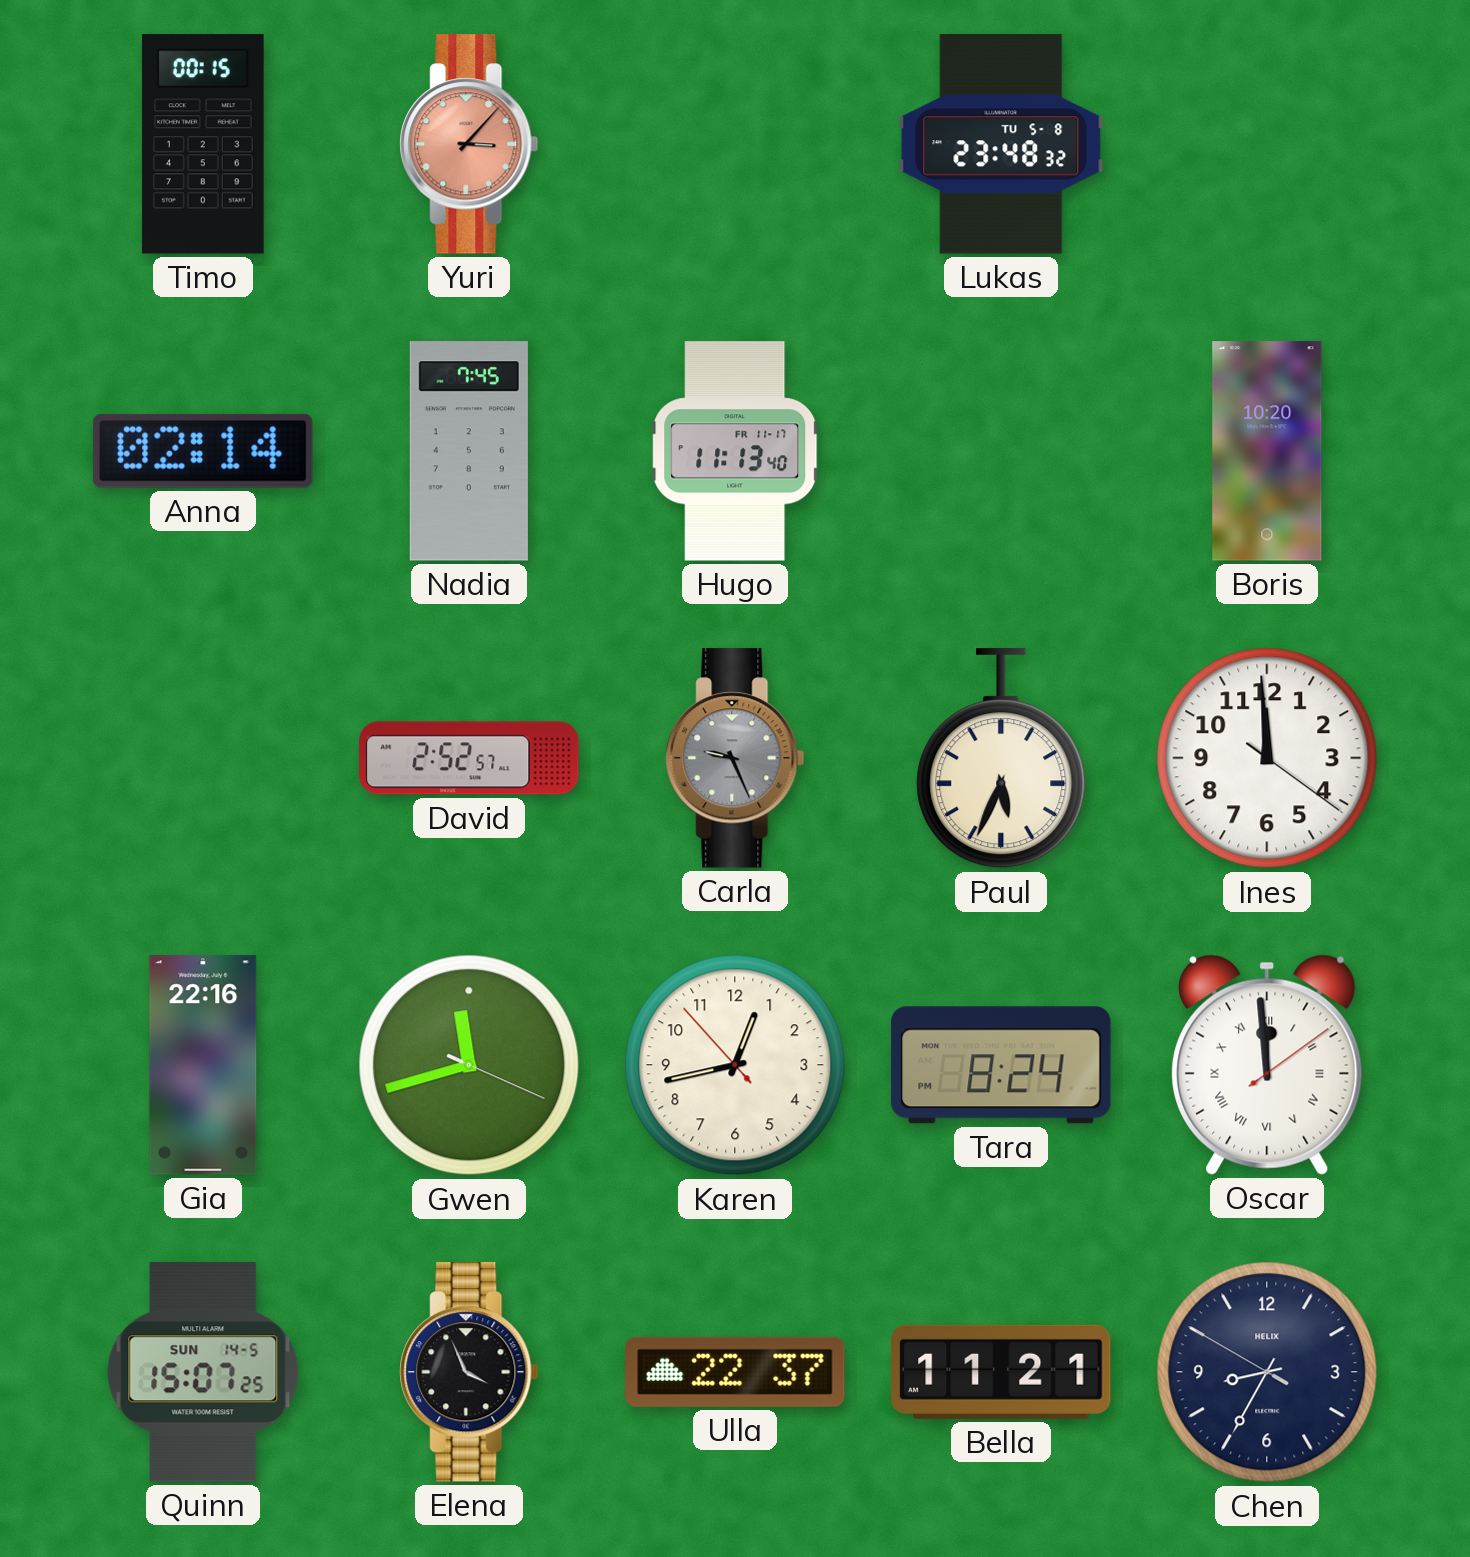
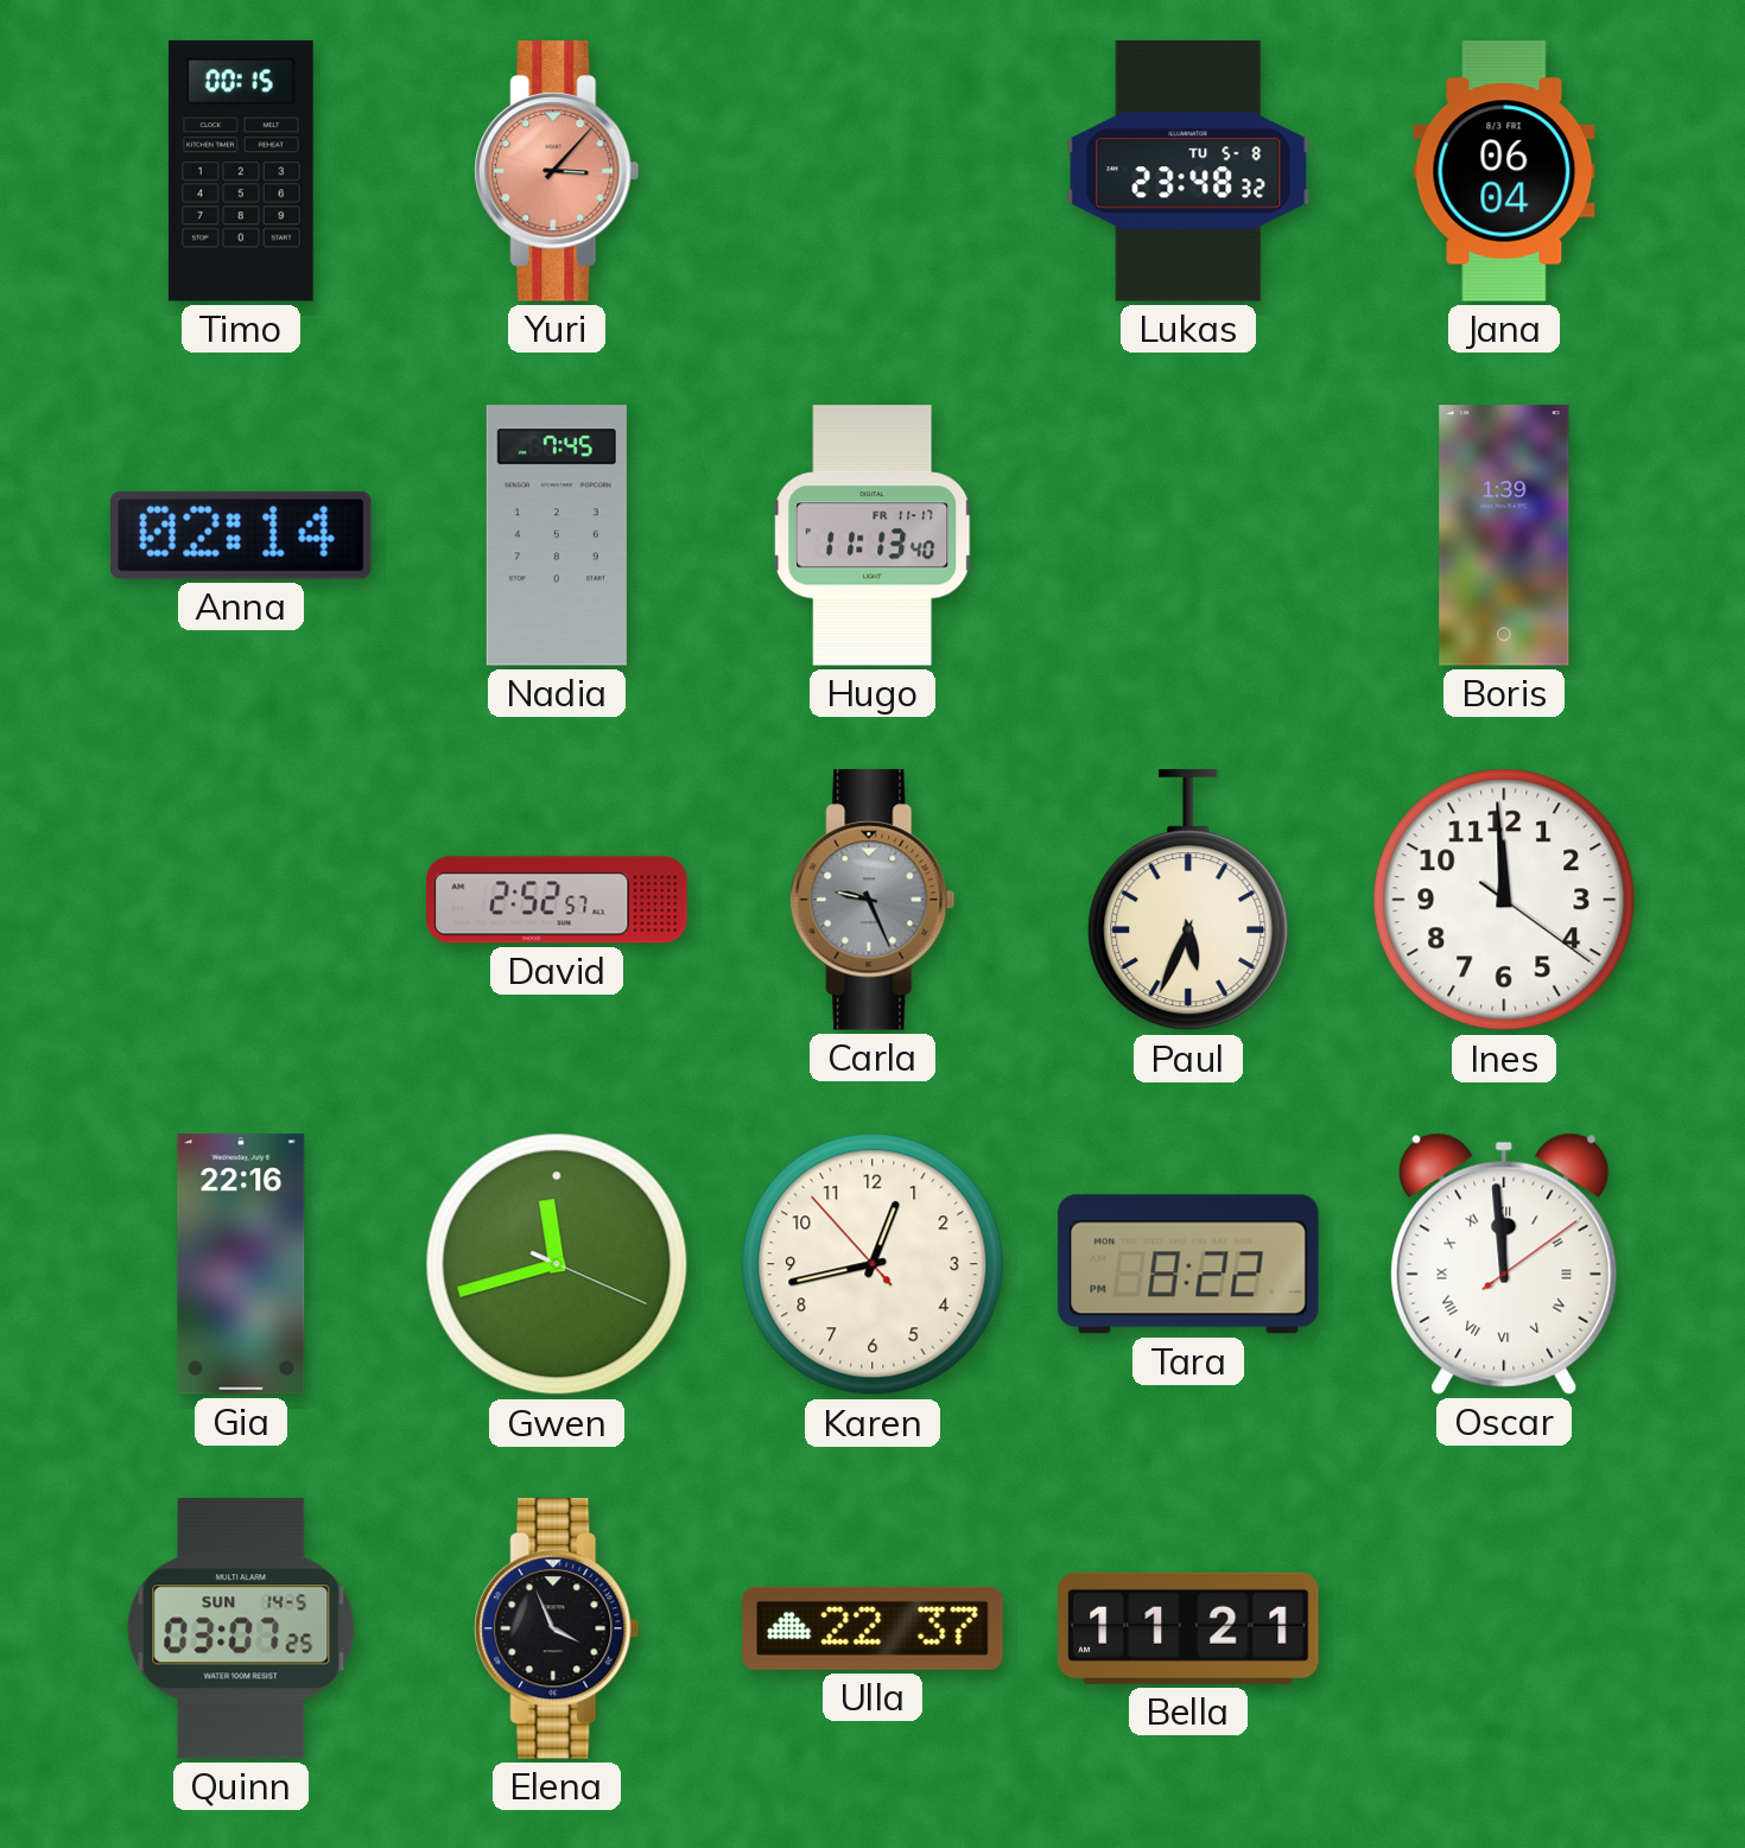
Jana: none -> 06:04
Boris: 10:20 -> 1:39
Tara: 8:24 -> 8:22
Quinn: 15:07 -> 03:07
Chen: 8:34 -> none
